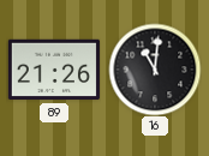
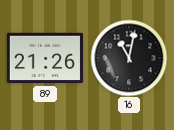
16: 11:01 -> 11:02
